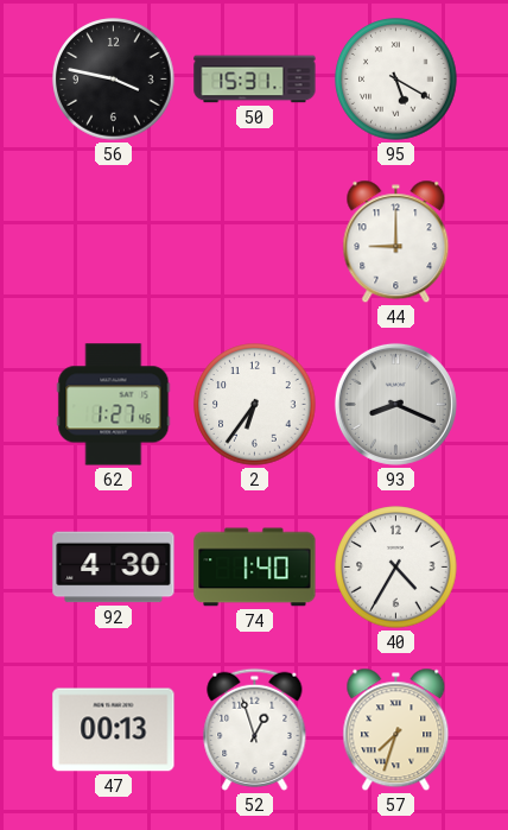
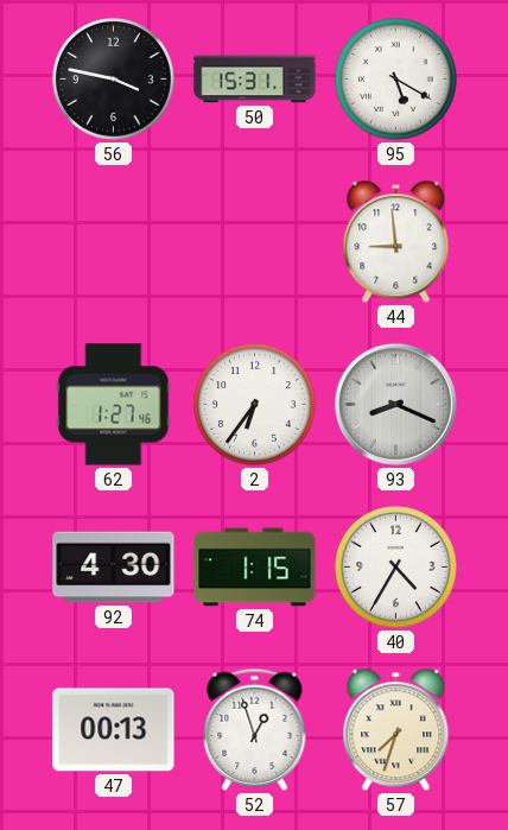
44: 9:00 -> 8:59
74: 1:40 -> 1:15
